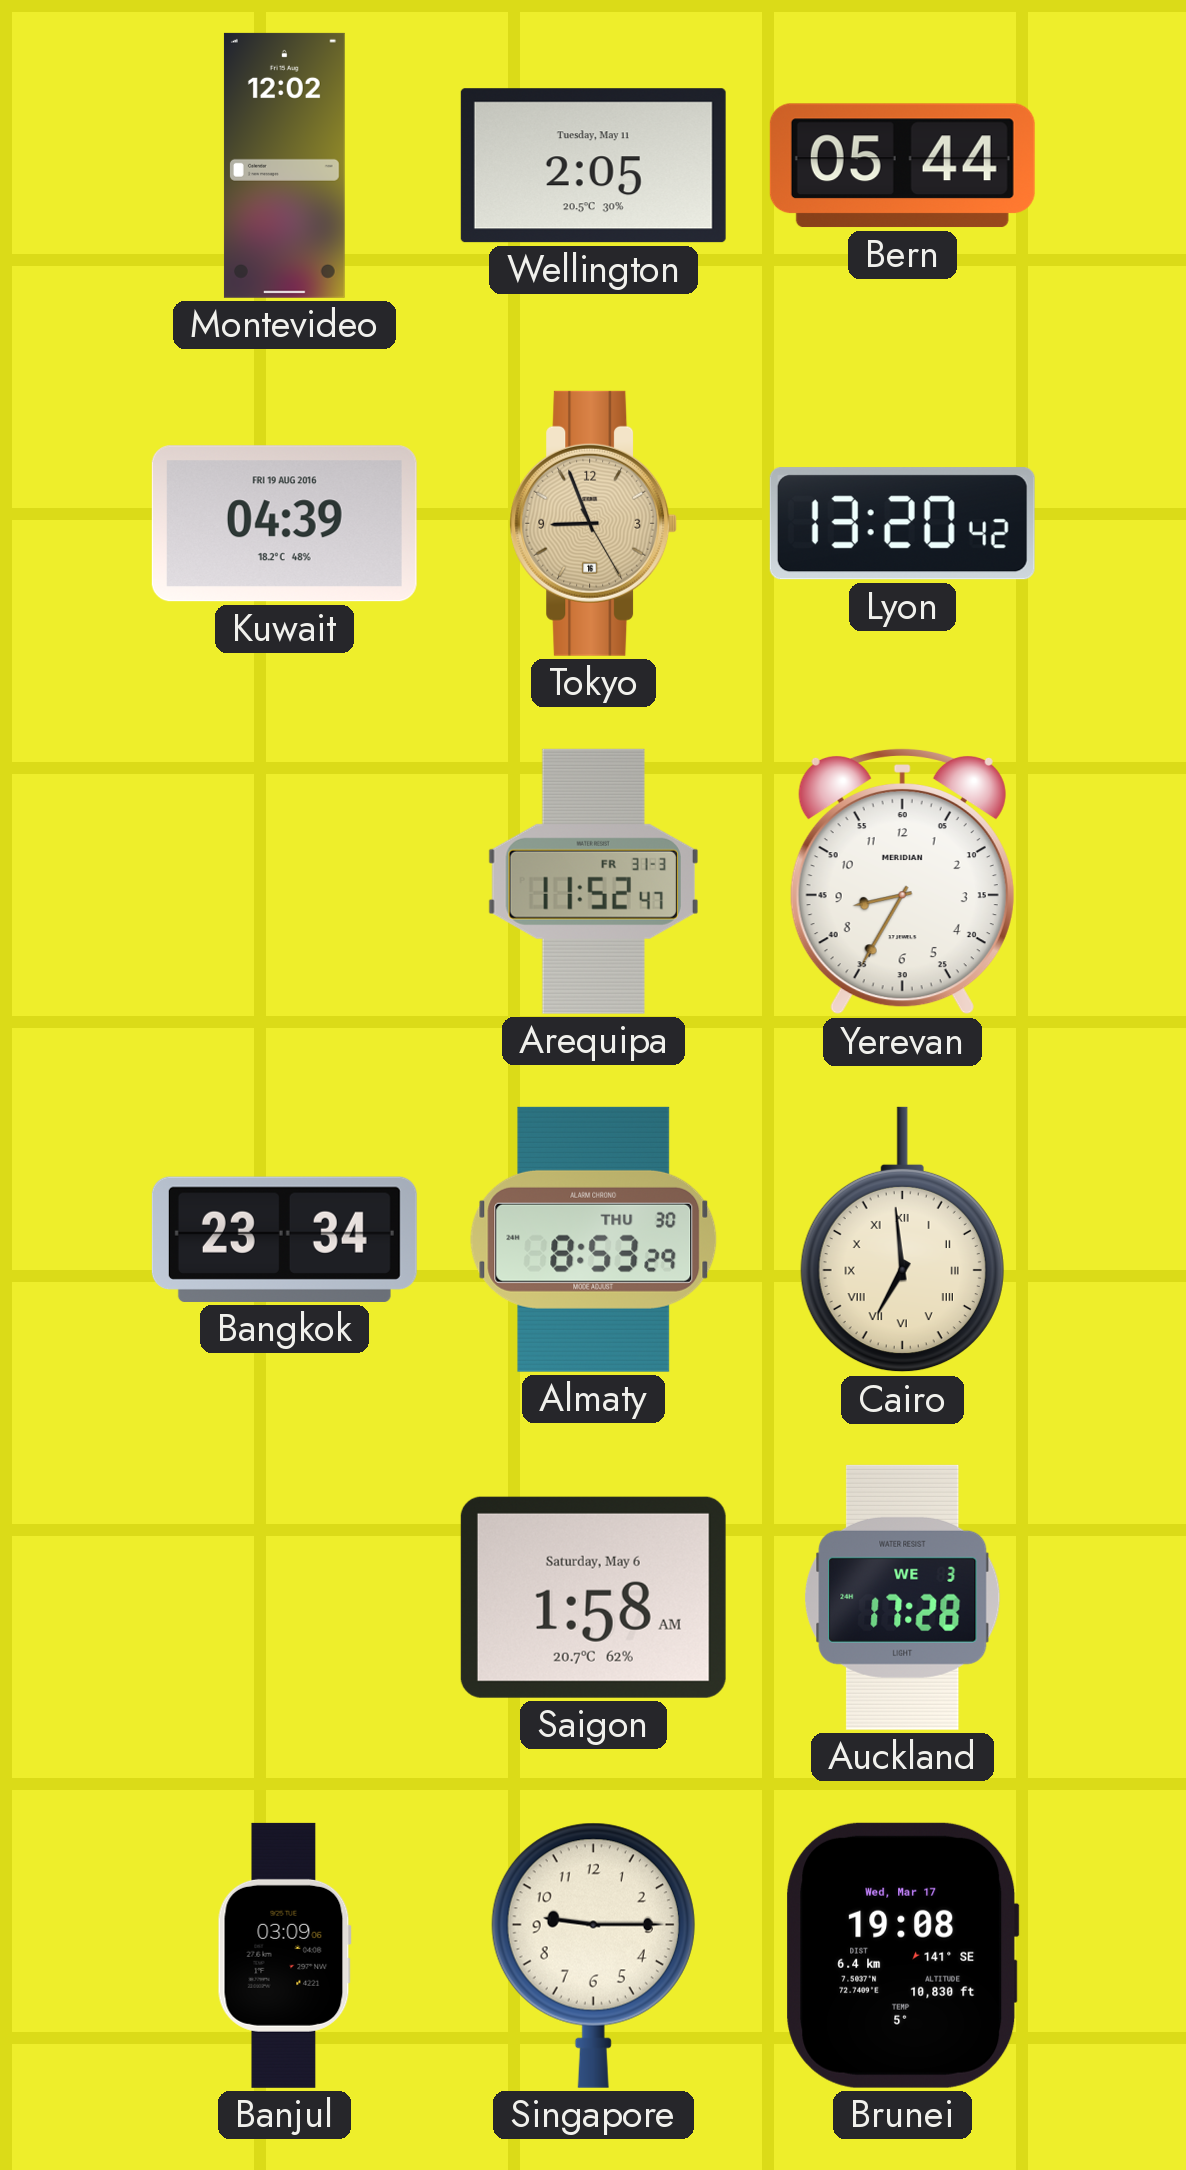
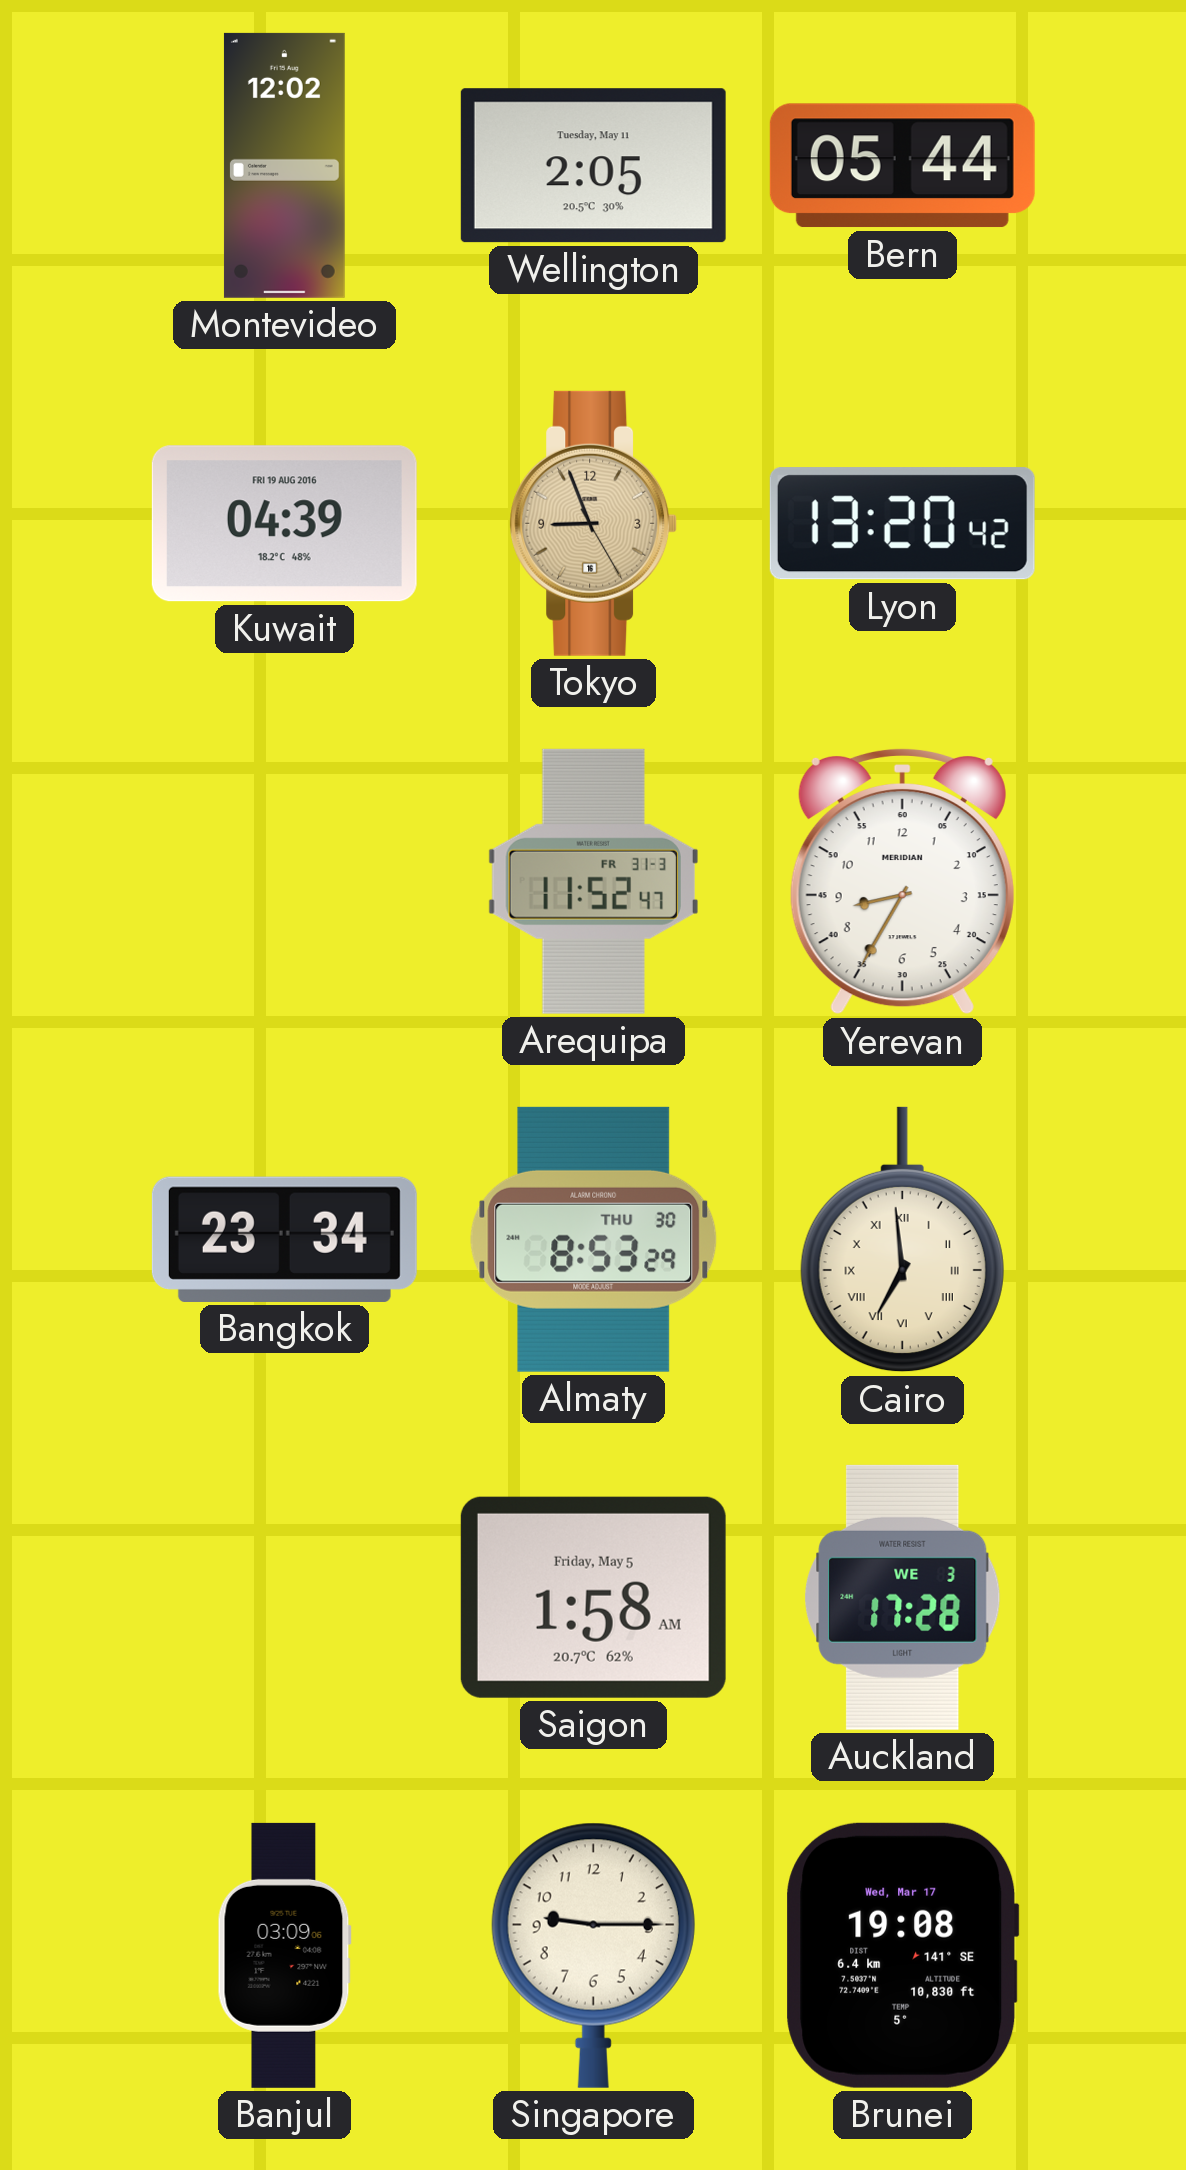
Saigon date: Saturday, May 6 -> Friday, May 5
